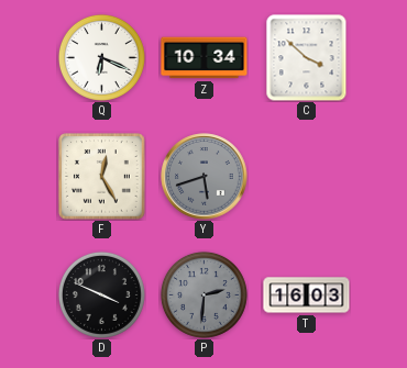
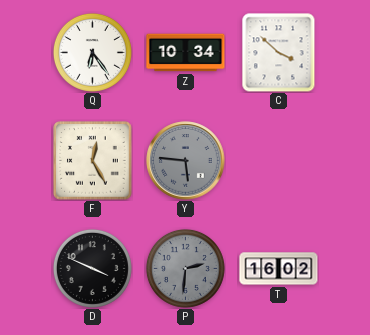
Q: 6:19 -> 6:24
Y: 5:42 -> 5:46
T: 16:03 -> 16:02
